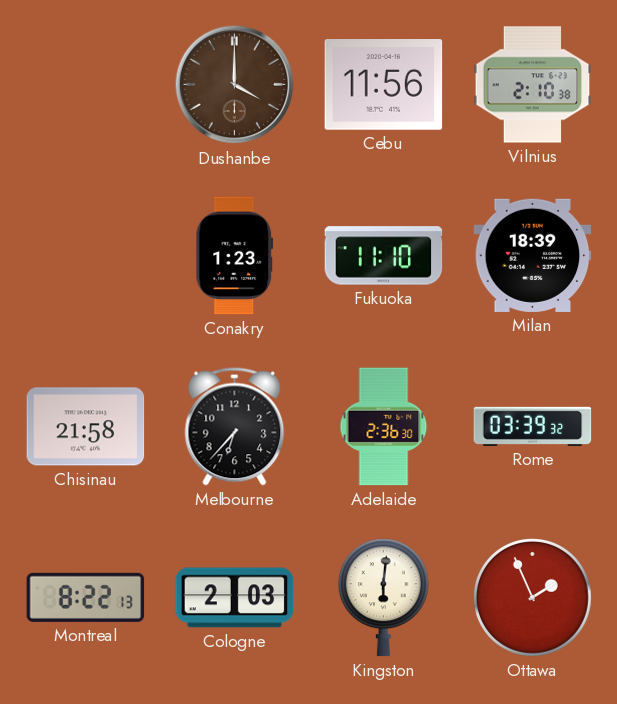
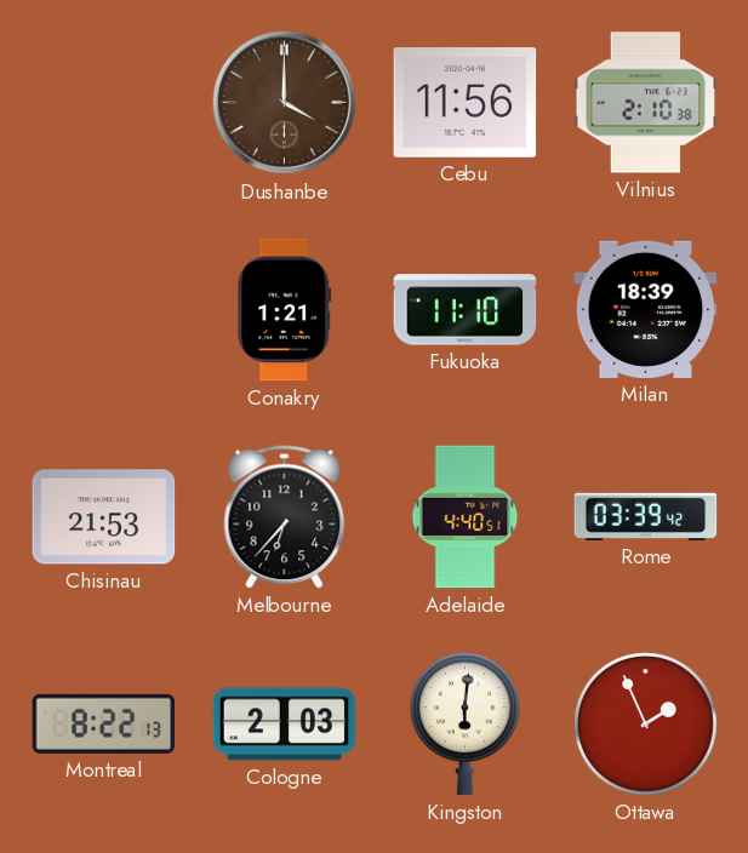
Conakry: 1:23 -> 1:21
Chisinau: 21:58 -> 21:53
Adelaide: 2:36 -> 4:40
Rome: 03:39:32 -> 03:39:42
